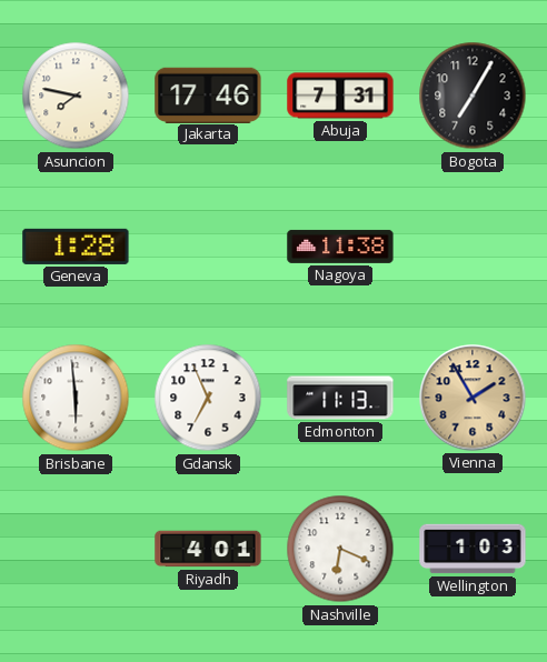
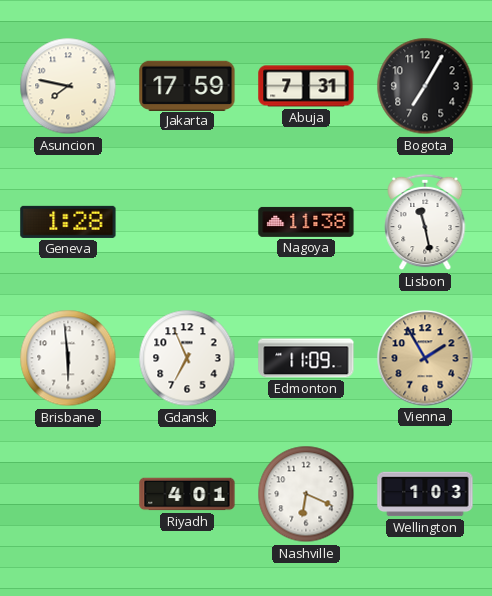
Jakarta: 17:46 -> 17:59
Lisbon: none -> 11:28
Edmonton: 11:13 -> 11:09
